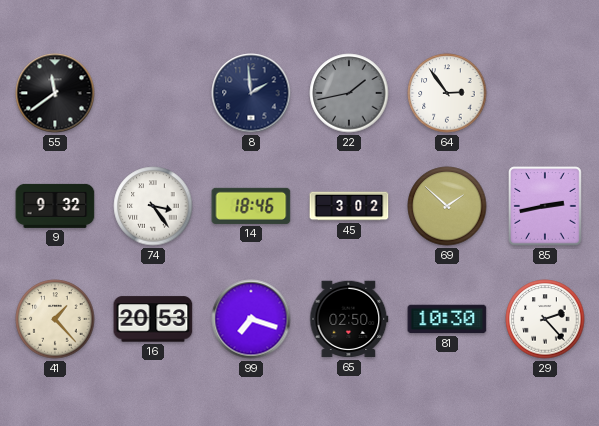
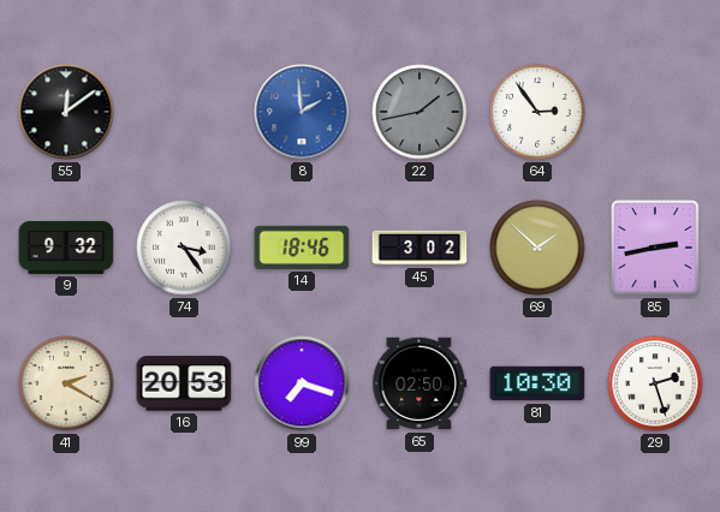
55: 11:39 -> 12:09
8 dial: navy -> blue
41: 1:23 -> 2:20
29: 2:23 -> 2:27
